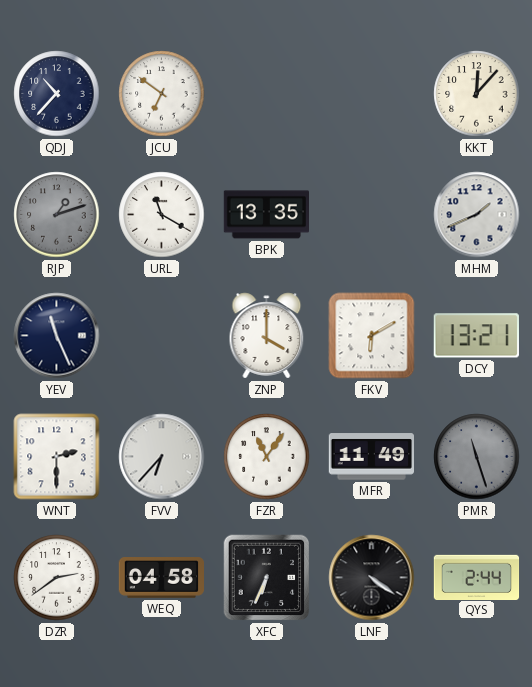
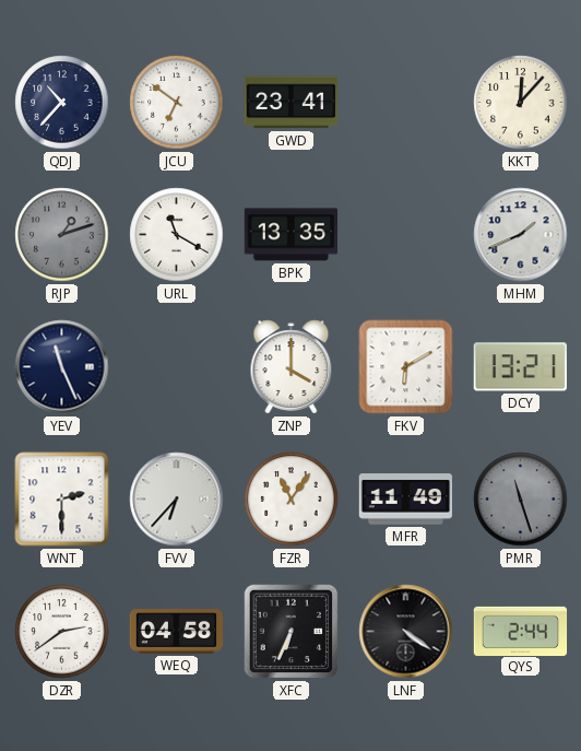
GWD: none -> 23:41
